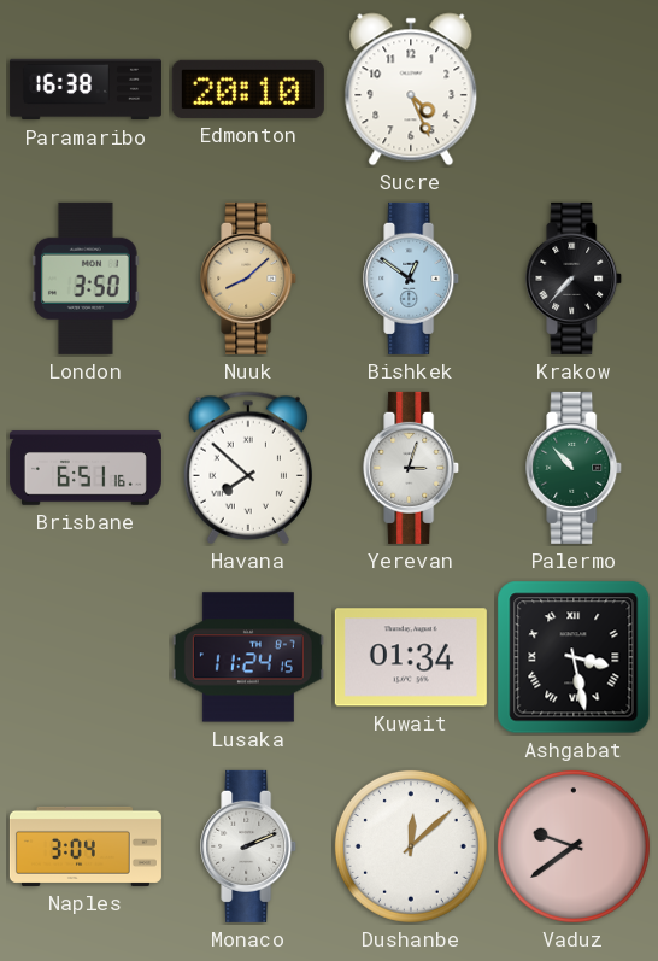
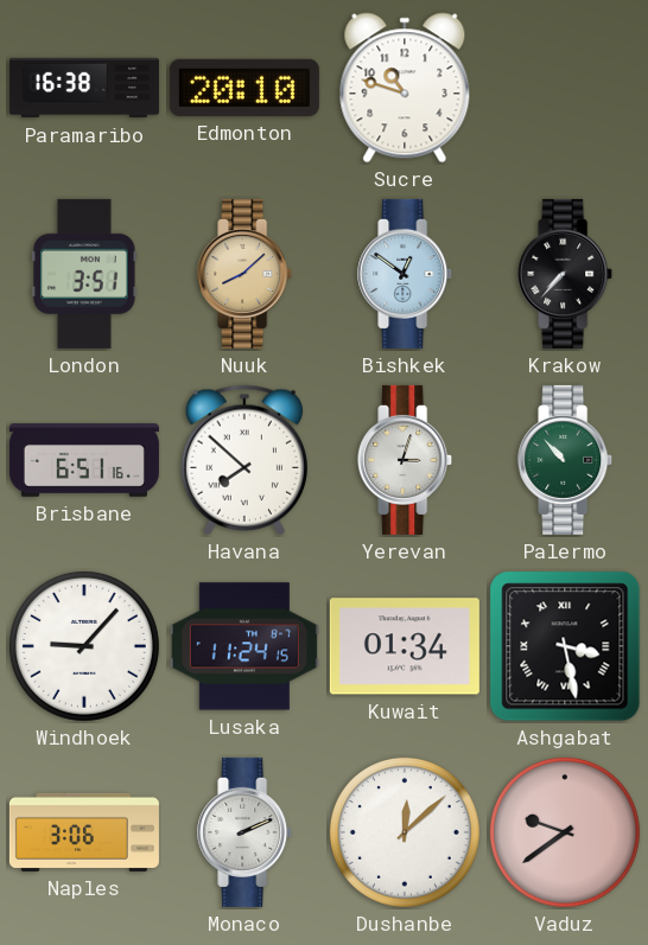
Sucre: 4:26 -> 10:48
London: 3:50 -> 3:51
Windhoek: none -> 9:07
Naples: 3:04 -> 3:06
